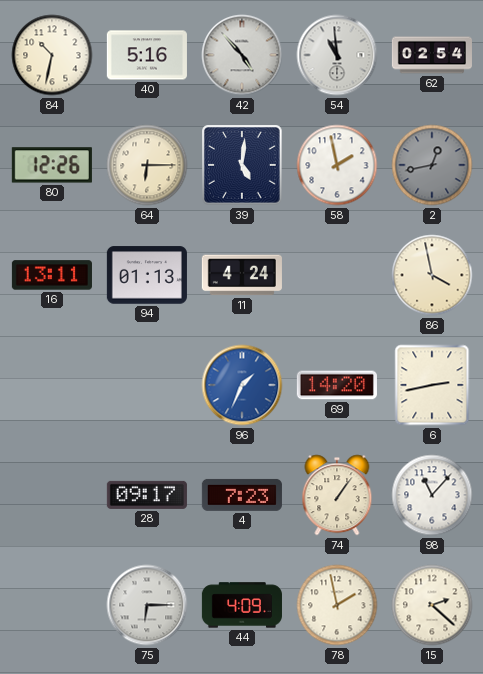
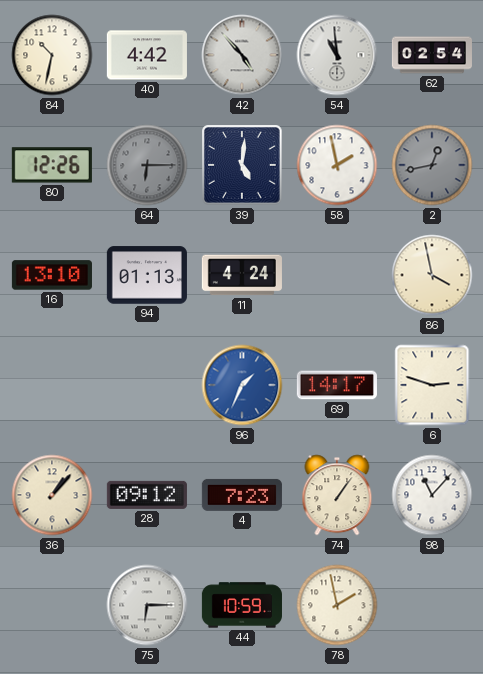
40: 5:16 -> 4:42
64 dial: cream -> grey
16: 13:11 -> 13:10
69: 14:20 -> 14:17
6: 2:43 -> 2:48
36: none -> 1:07
28: 09:17 -> 09:12
44: 4:09 -> 10:59
15: 2:22 -> none
